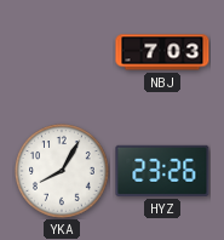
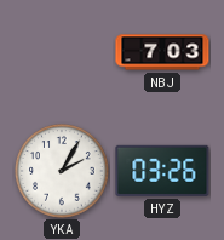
YKA: 8:05 -> 2:05
HYZ: 23:26 -> 03:26
